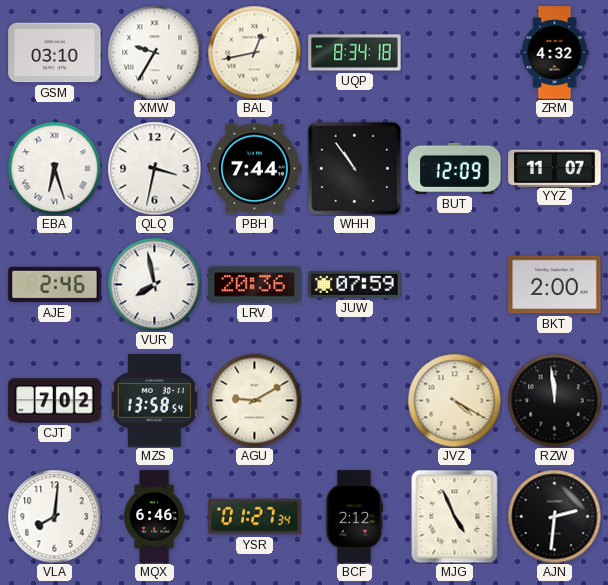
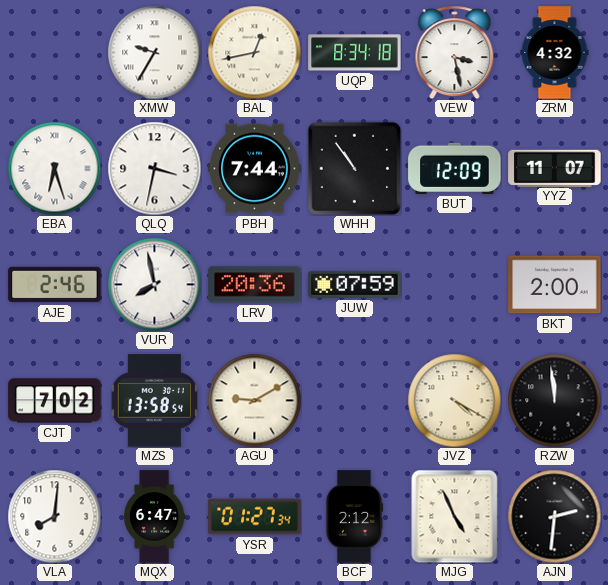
GSM: 03:10 -> none
VEW: none -> 3:28
MQX: 6:46 -> 6:47
